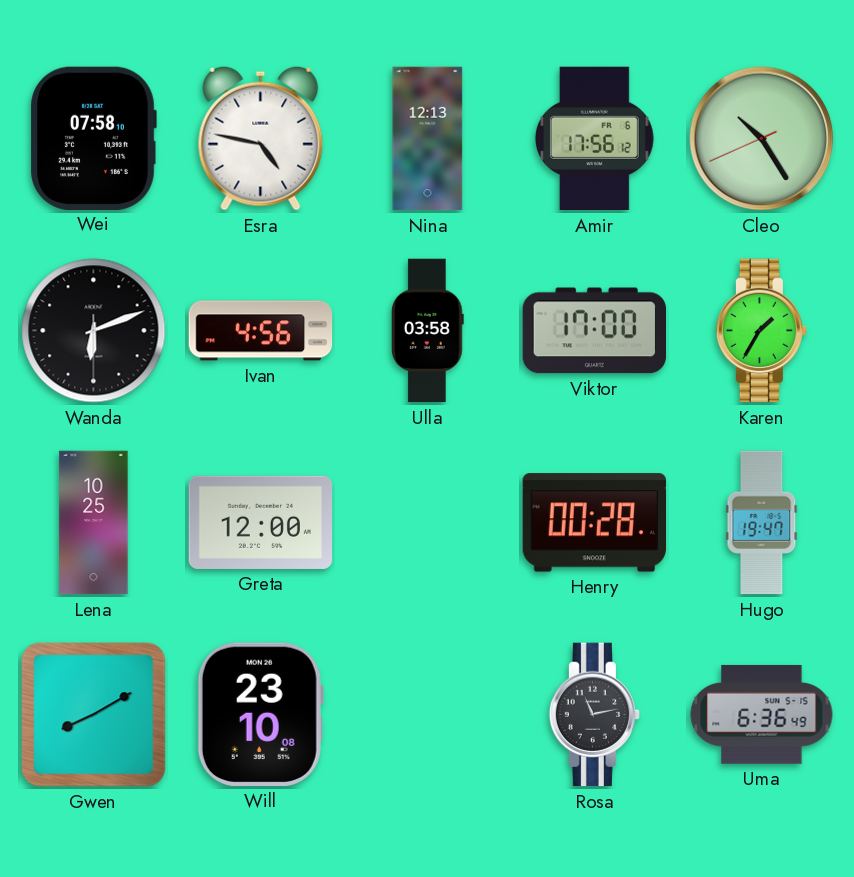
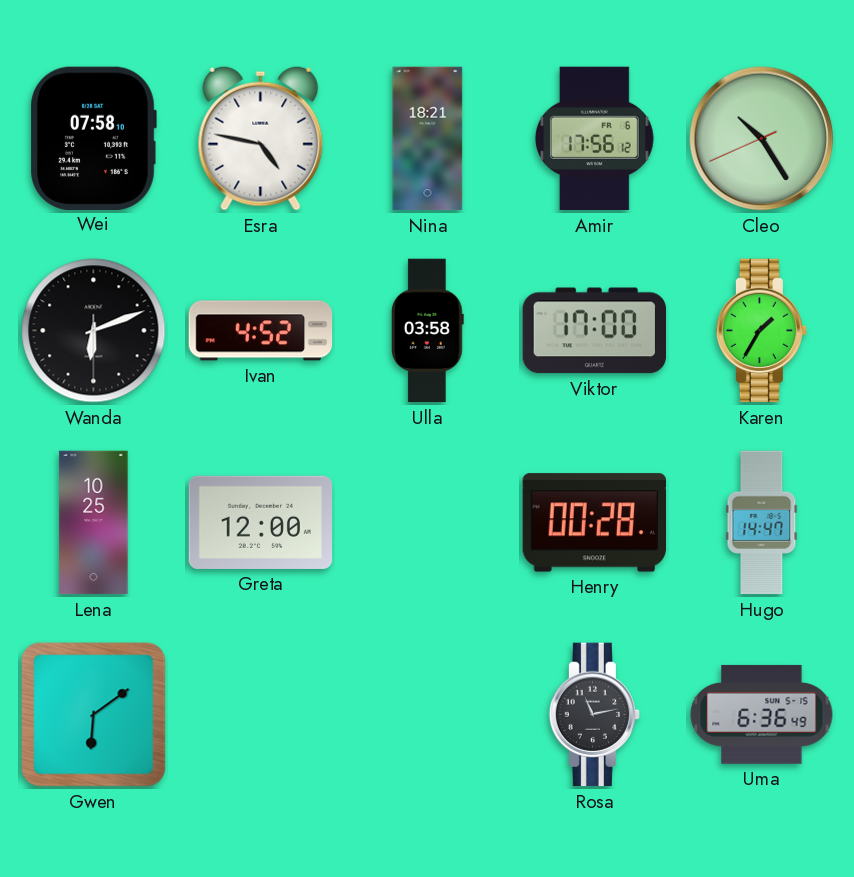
Nina: 12:13 -> 18:21
Ivan: 4:56 -> 4:52
Hugo: 19:47 -> 14:47
Gwen: 8:10 -> 6:09
Will: 23:10 -> none
